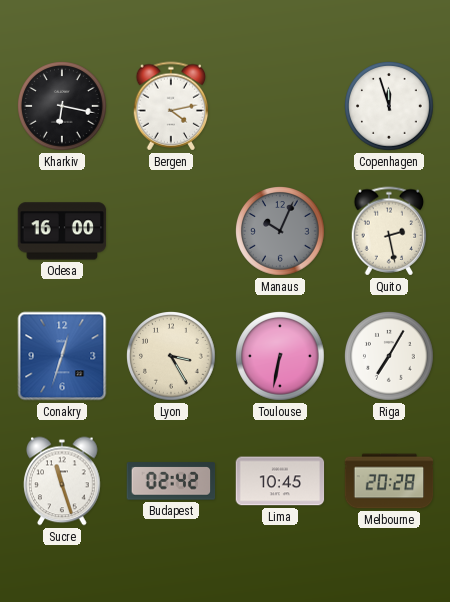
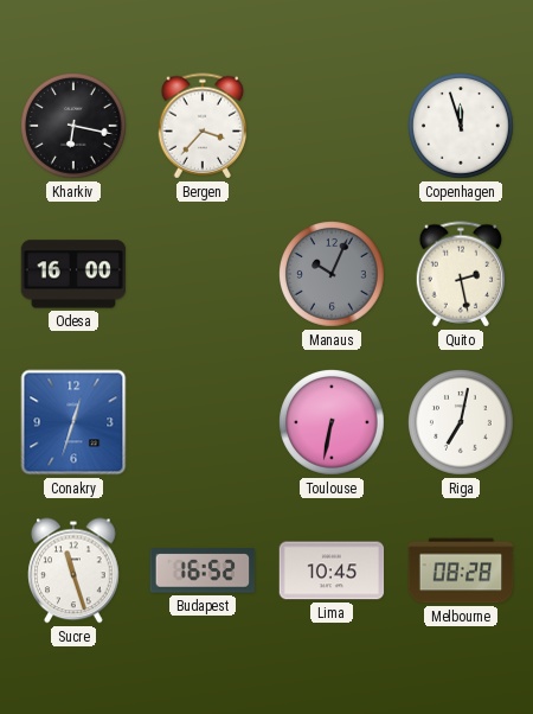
Bergen: 4:13 -> 3:37
Lyon: 3:25 -> none
Riga: 7:05 -> 7:02
Budapest: 02:42 -> 16:52
Melbourne: 20:28 -> 08:28
